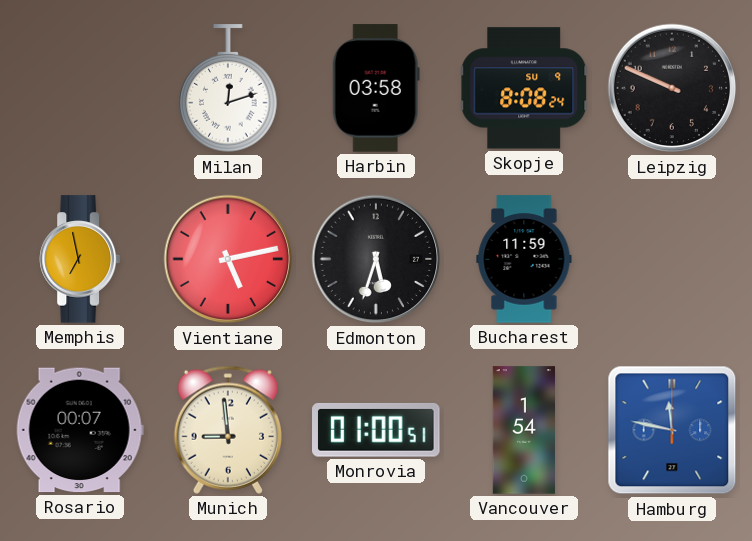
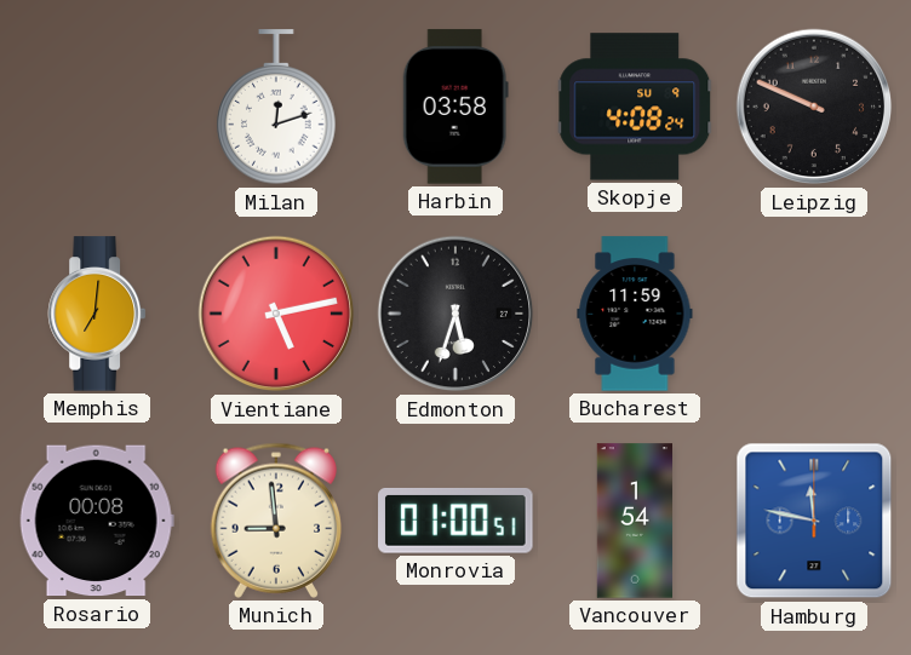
Skopje: 8:08 -> 4:08
Memphis: 6:58 -> 7:01
Rosario: 00:07 -> 00:08
